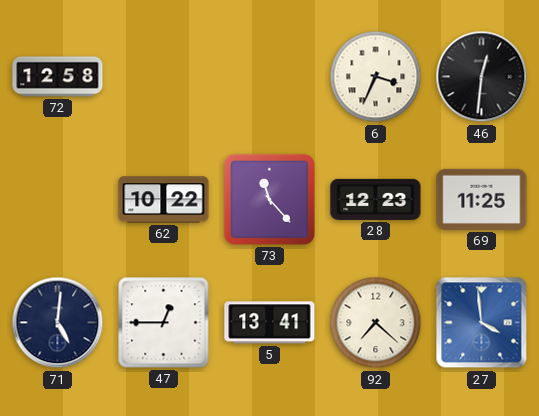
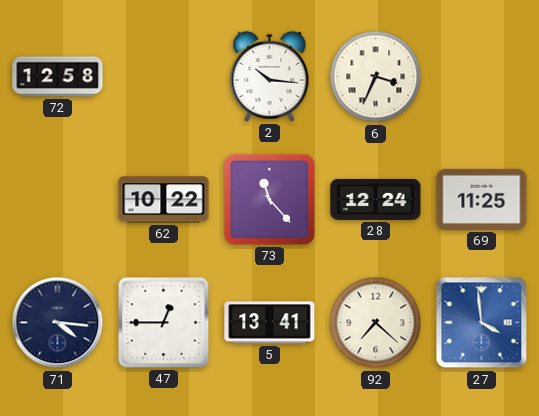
2: none -> 10:16
46: 12:31 -> none
28: 12:23 -> 12:24
71: 5:01 -> 4:16
